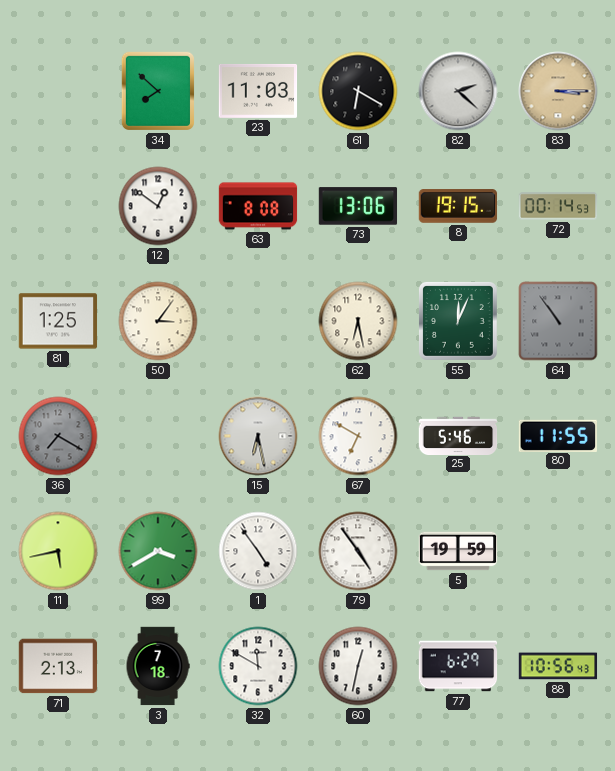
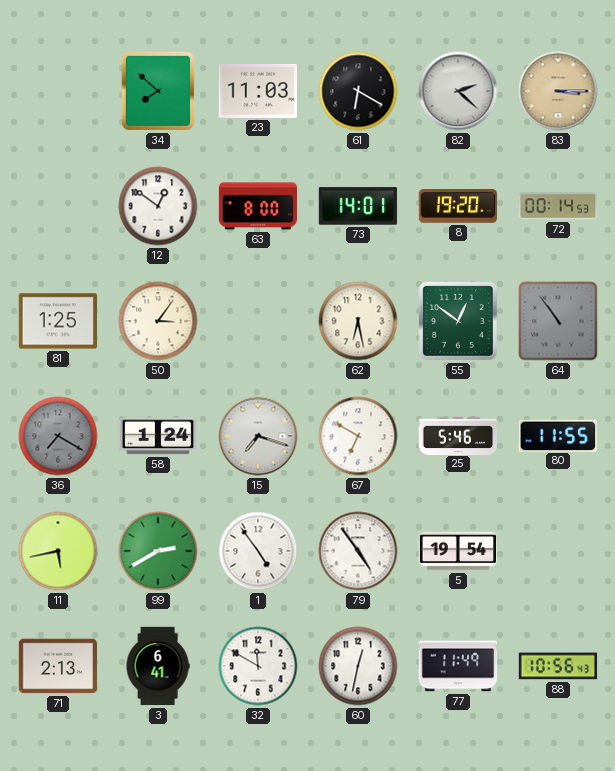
63: 8:08 -> 8:00
73: 13:06 -> 14:01
8: 19:15 -> 19:20
55: 12:04 -> 12:51
58: none -> 1:24
15: 6:28 -> 7:18
99: 3:40 -> 2:40
5: 19:59 -> 19:54
3: 7:18 -> 6:41
77: 6:29 -> 11:49
